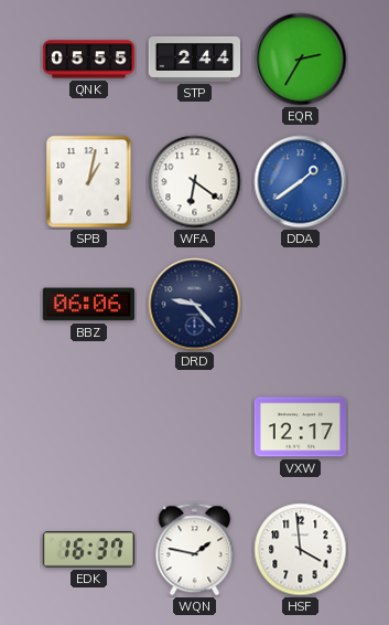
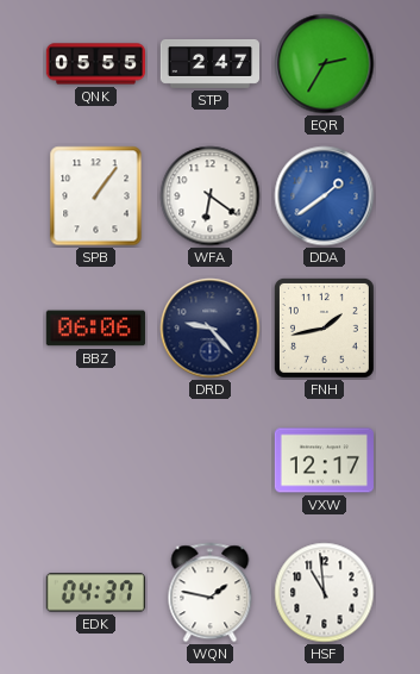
STP: 2:44 -> 2:47
SPB: 1:02 -> 1:06
FNH: none -> 1:43
EDK: 16:37 -> 04:37
HSF: 3:59 -> 10:59
